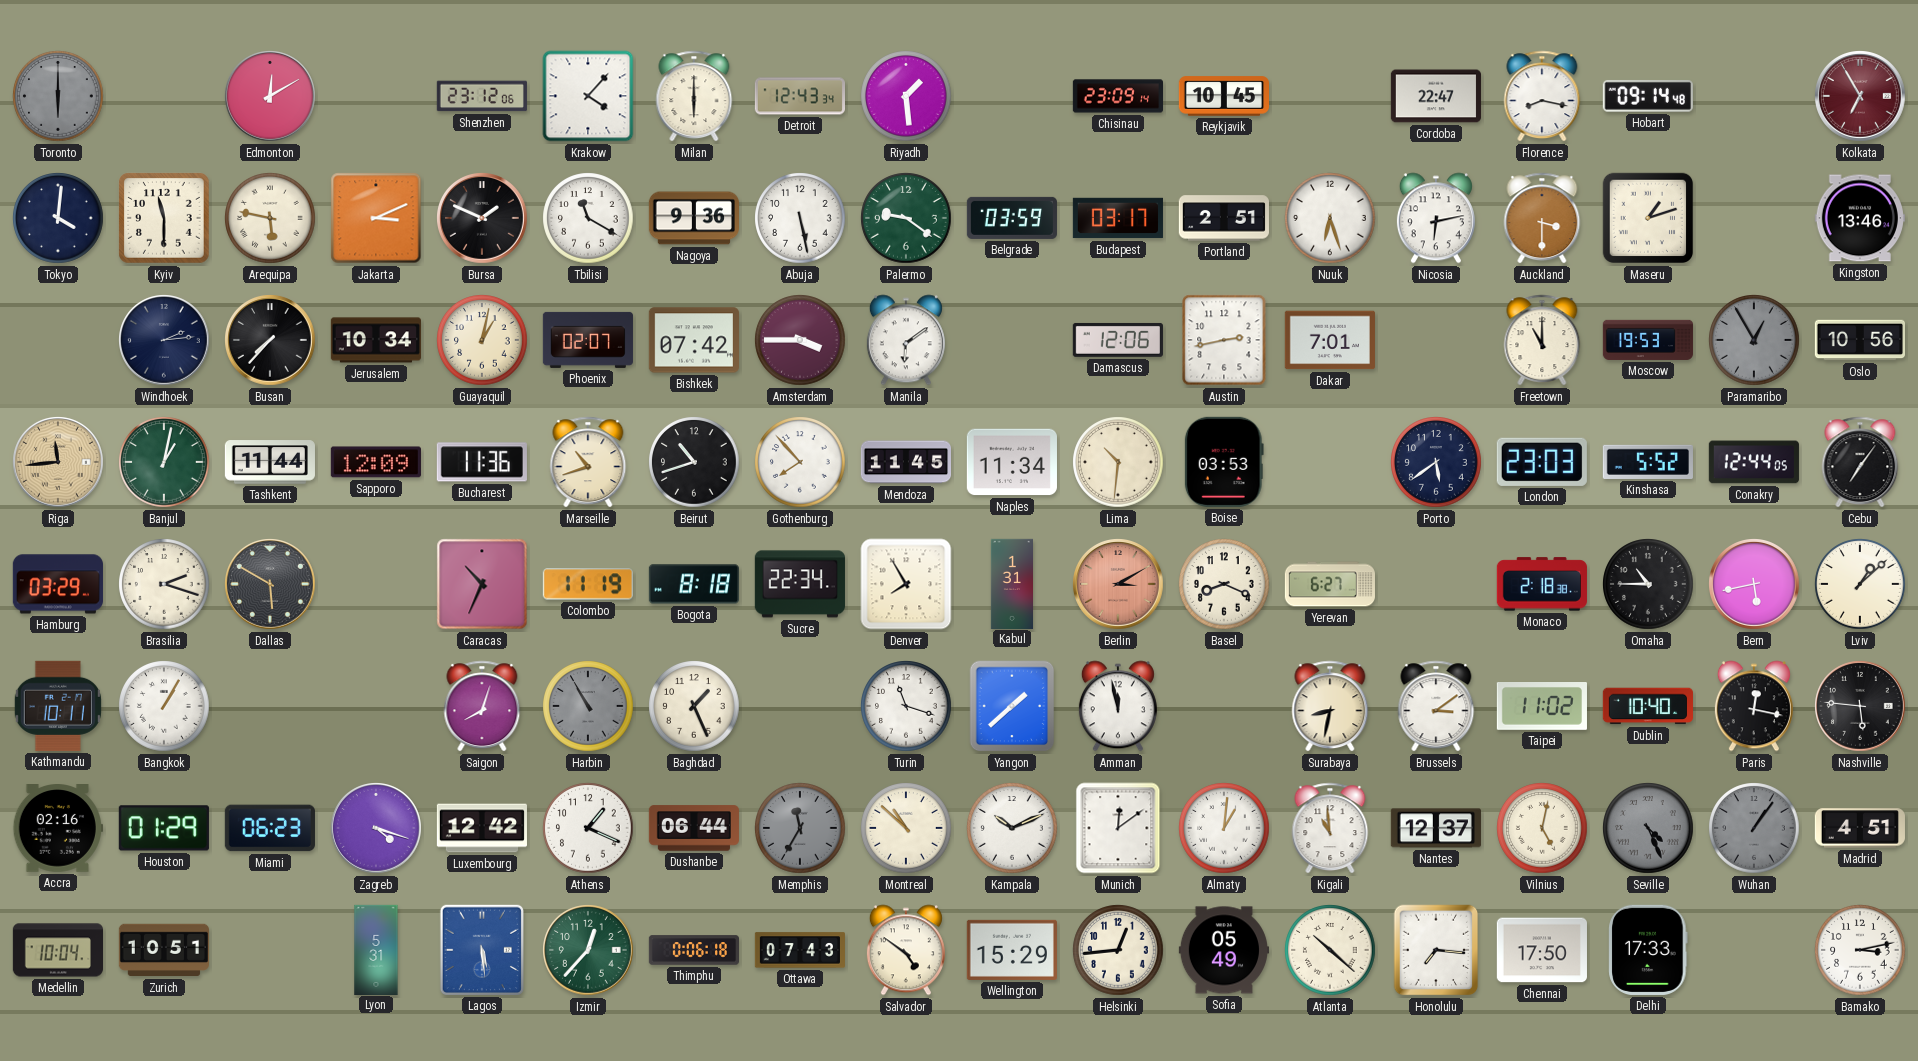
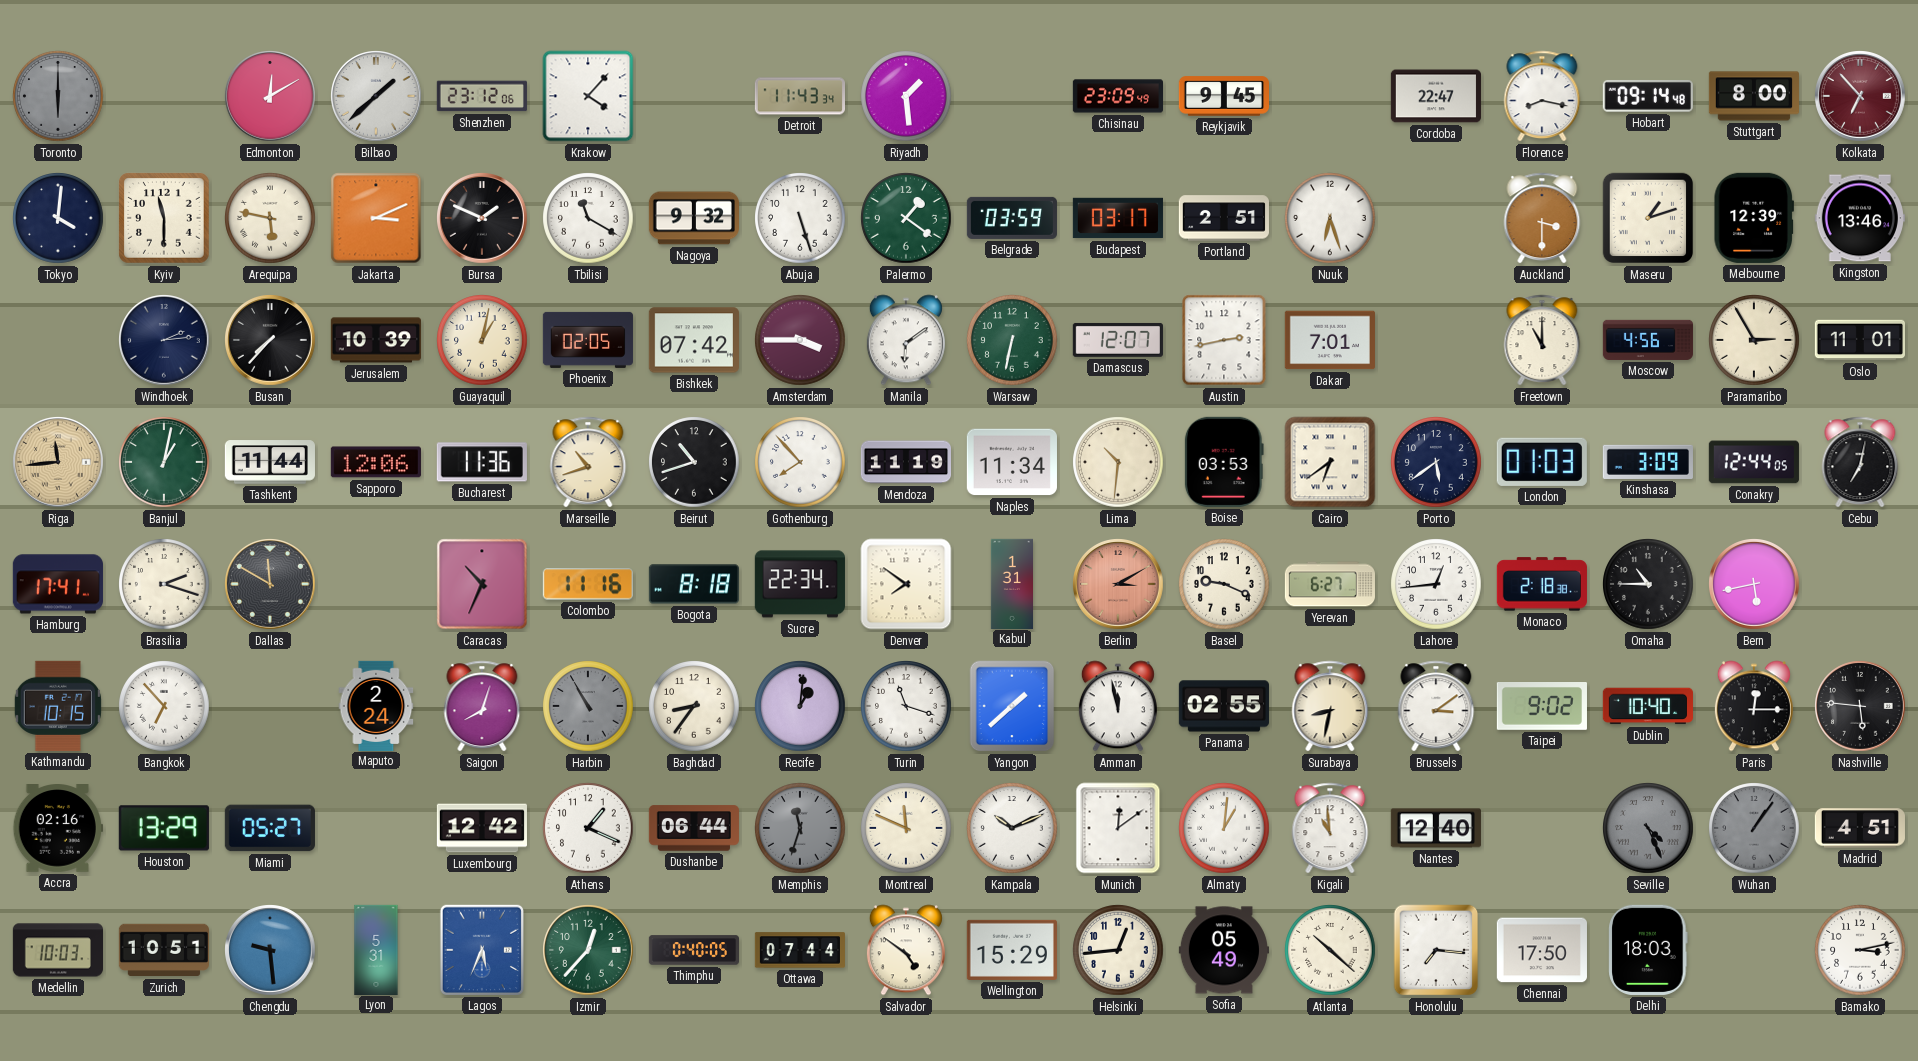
Bilbao: none -> 1:38
Milan: 6:00 -> none
Detroit: 12:43 -> 11:43
Chisinau: 23:09:14 -> 23:09:49
Reykjavik: 10:45 -> 9:45
Stuttgart: none -> 8:00
Kolkata: 6:55 -> 6:53
Nagoya: 9:36 -> 9:32
Abuja: 5:28 -> 5:27
Palermo: 9:21 -> 1:21
Nicosia: 6:13 -> none
Melbourne: none -> 12:39
Jerusalem: 10:34 -> 10:39
Phoenix: 02:07 -> 02:05
Warsaw: none -> 6:32
Damascus: 12:06 -> 12:07
Moscow: 19:53 -> 4:56
Paramaribo: 12:55 -> 2:55
Paramaribo dial: grey -> cream
Oslo: 10:56 -> 11:01
Sapporo: 12:09 -> 12:06
Mendoza: 11:45 -> 11:19
Cairo: none -> 6:39
London: 23:03 -> 01:03
Kinshasa: 5:52 -> 3:09
Cebu: 7:06 -> 7:02
Hamburg: 03:29 -> 17:41
Dallas: 5:50 -> 11:50
Colombo: 11:19 -> 11:16
Denver: 7:55 -> 7:51
Basel: 8:19 -> 9:19
Lahore: none -> 12:44
Lviv: 1:08 -> none
Kathmandu: 10:11 -> 10:15
Bangkok: 1:05 -> 6:53
Maputo: none -> 2:24
Baghdad: 1:26 -> 8:36
Recife: none -> 1:01
Panama: none -> 02:55
Taipei: 11:02 -> 9:02
Paris: 12:17 -> 12:15
Houston: 01:29 -> 13:29
Miami: 06:23 -> 05:27
Zagreb: 4:18 -> none
Memphis: 11:35 -> 11:33
Montreal: 10:52 -> 11:49
Nantes: 12:37 -> 12:40
Vilnius: 5:02 -> none
Medellin: 10:04 -> 10:03
Chengdu: none -> 9:29
Lagos: 5:29 -> 5:34
Thimphu: 0:06 -> 0:40
Ottawa: 07:43 -> 07:44
Delhi: 17:33 -> 18:03
